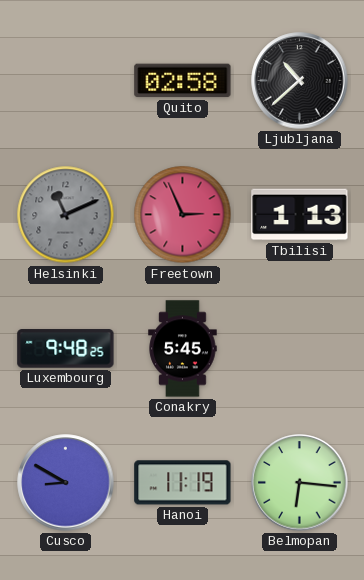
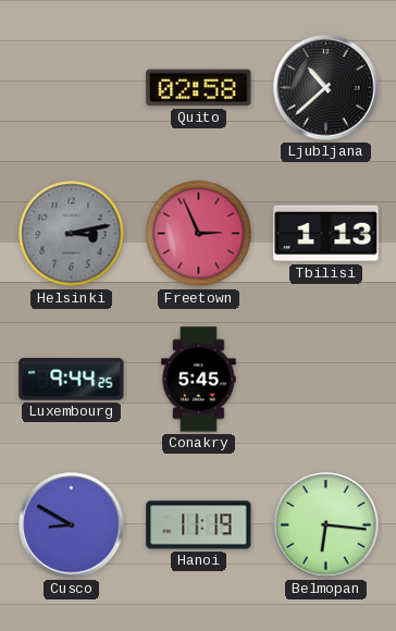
Helsinki: 11:11 -> 3:13
Luxembourg: 9:48 -> 9:44
